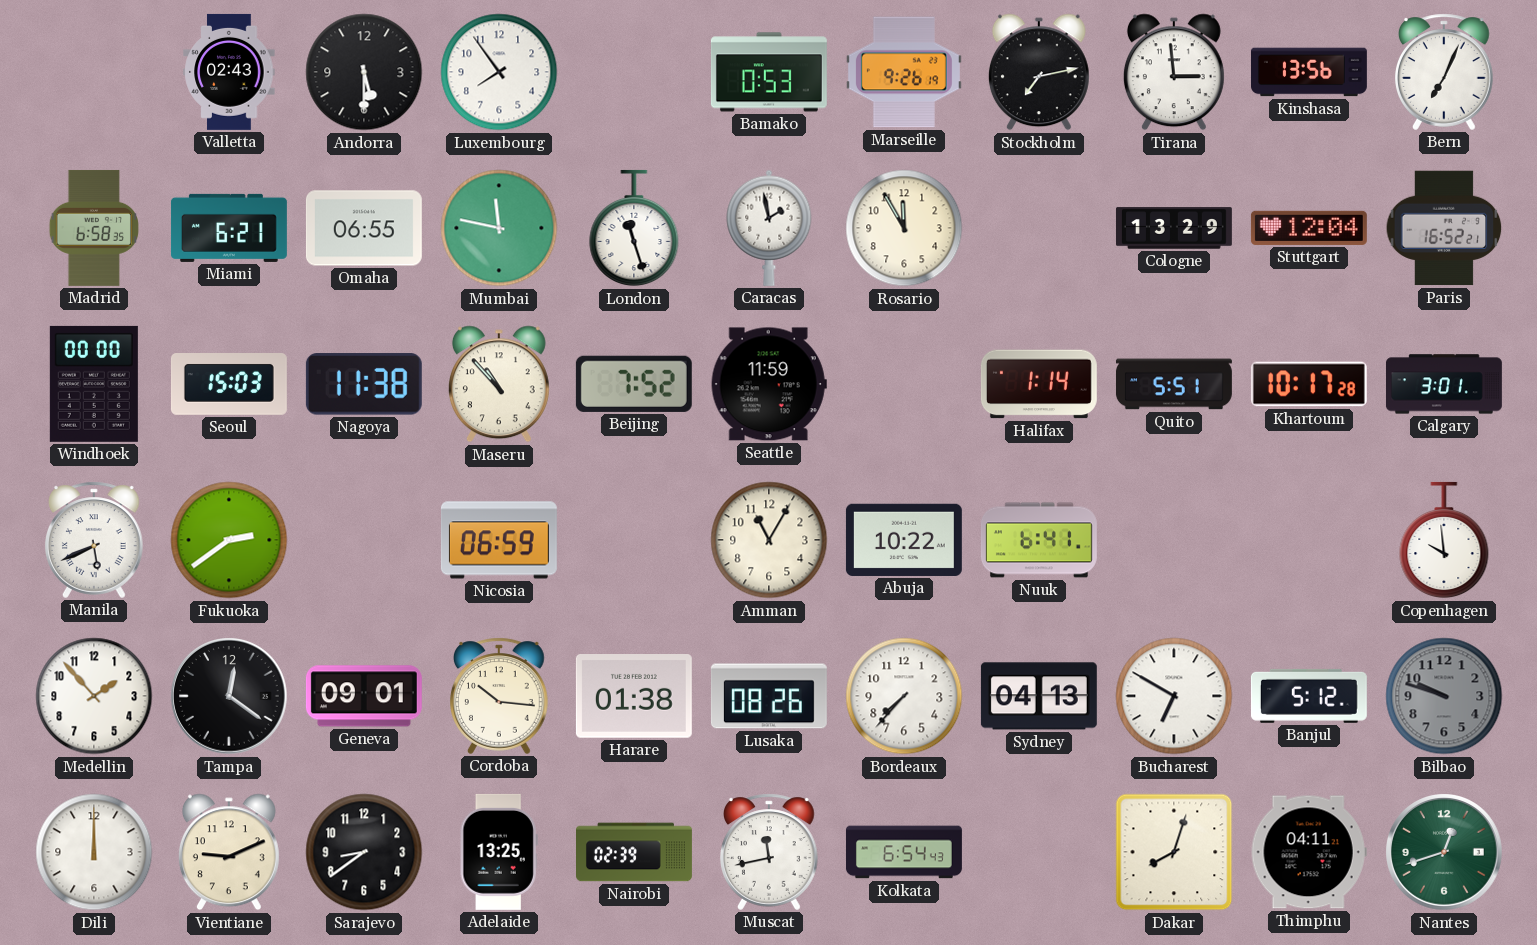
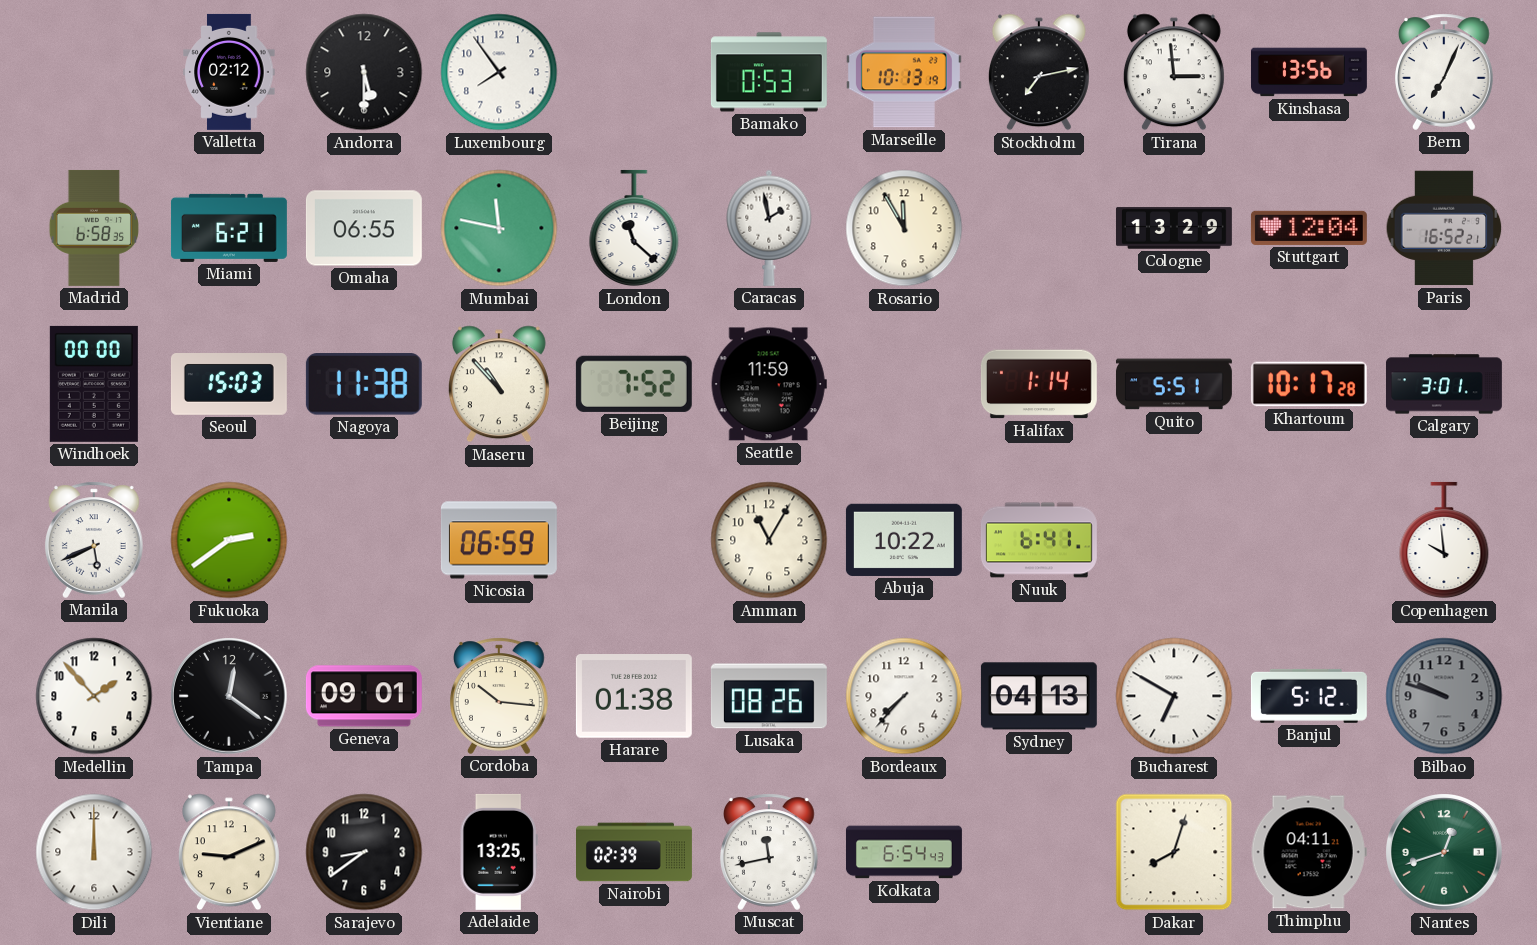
Valletta: 02:43 -> 02:12
Marseille: 9:26 -> 10:13
London: 11:27 -> 11:22
